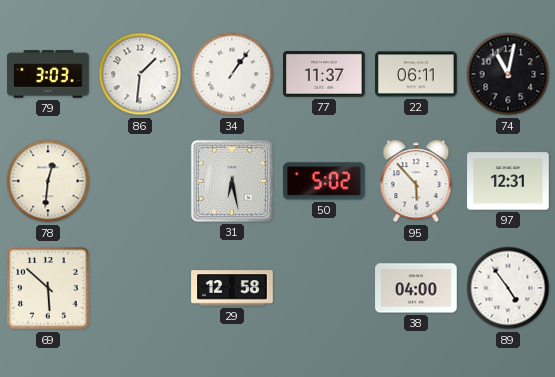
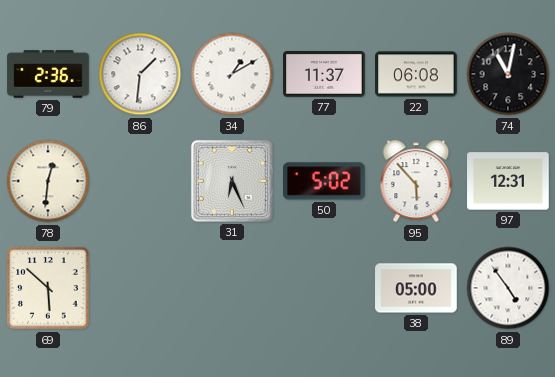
79: 3:03 -> 2:36
34: 1:06 -> 1:10
22: 06:11 -> 06:08
31: 6:28 -> 6:26
29: 12:58 -> none
38: 04:00 -> 05:00
